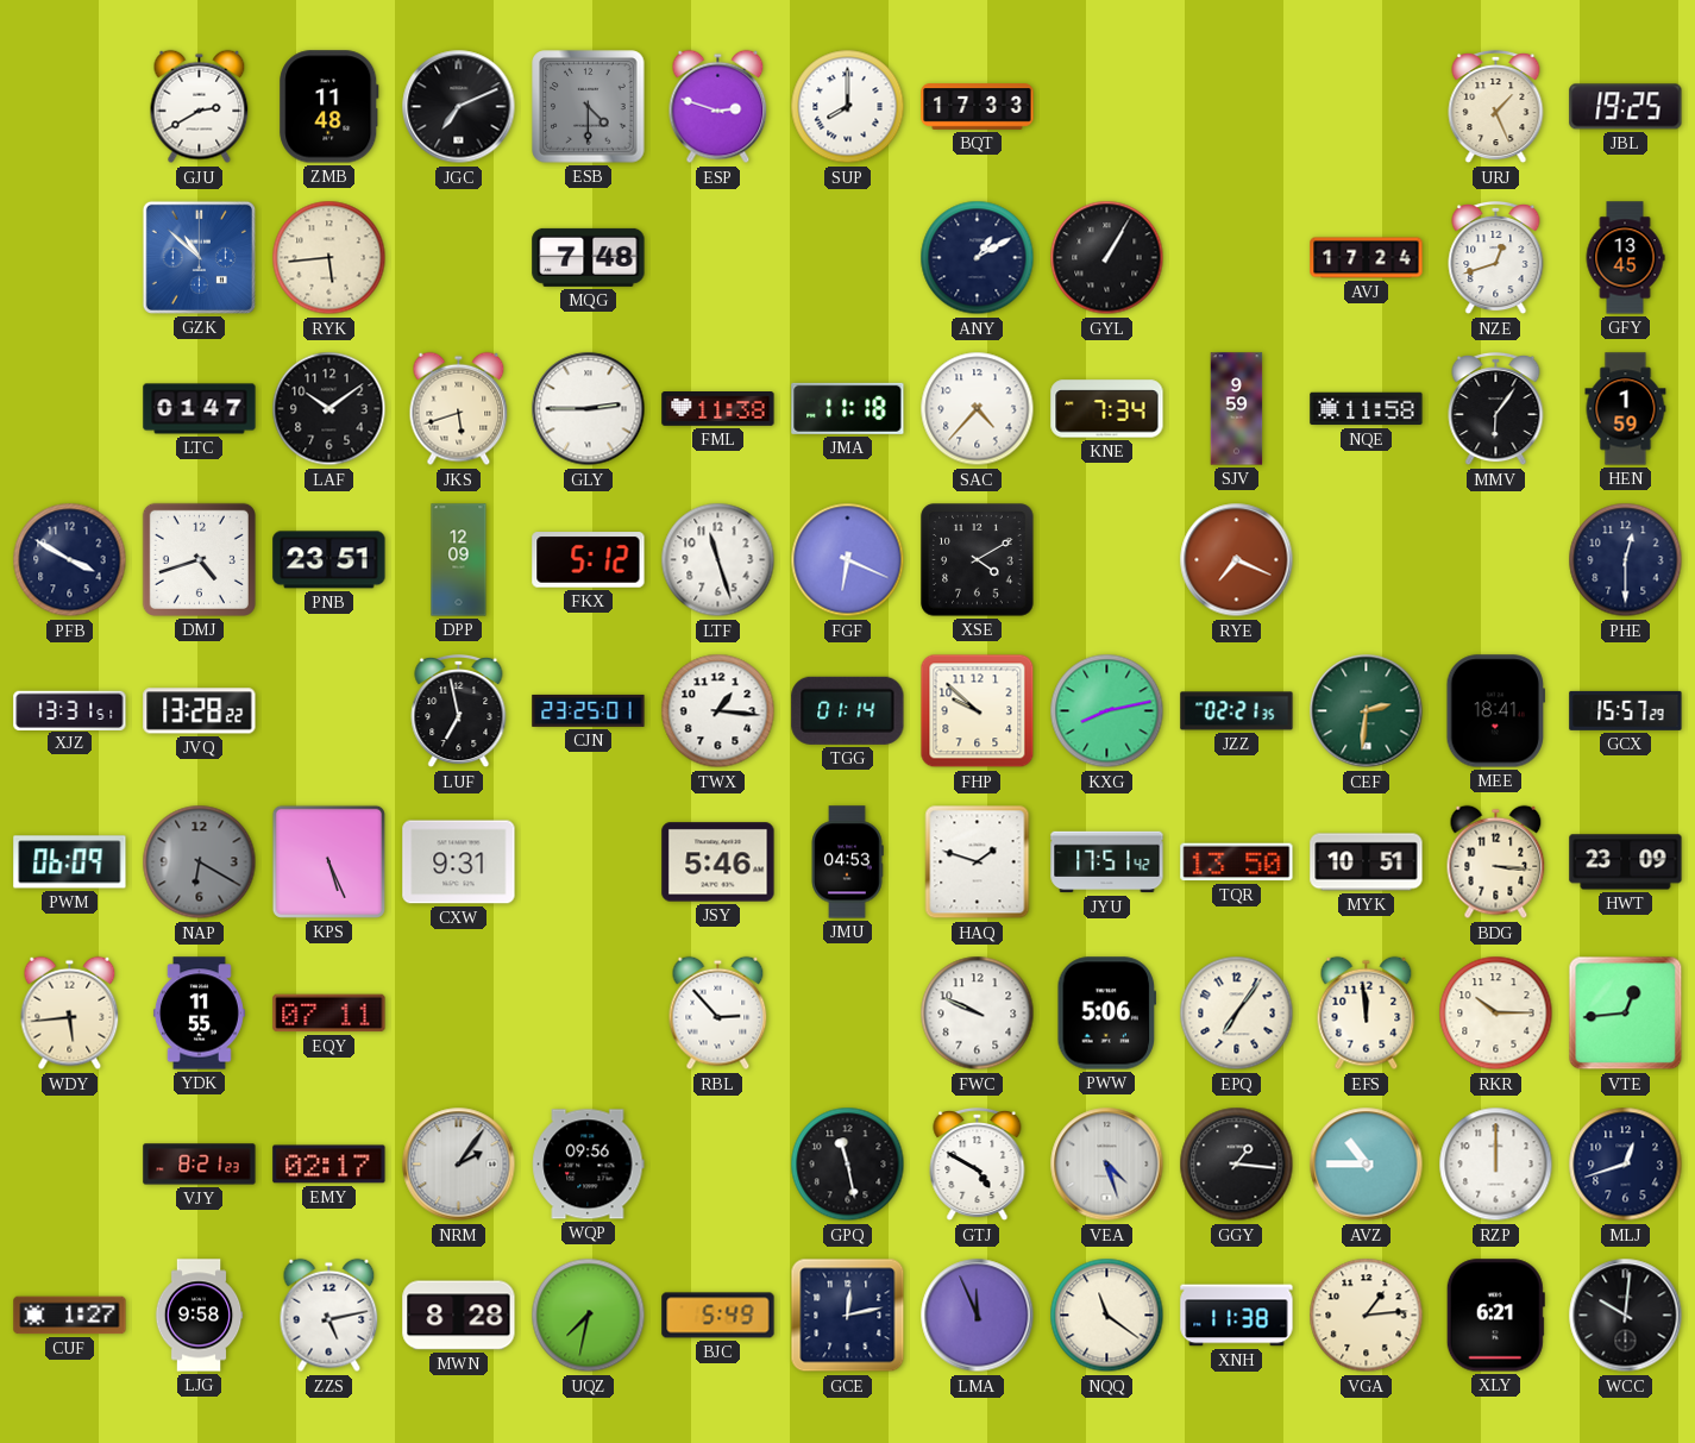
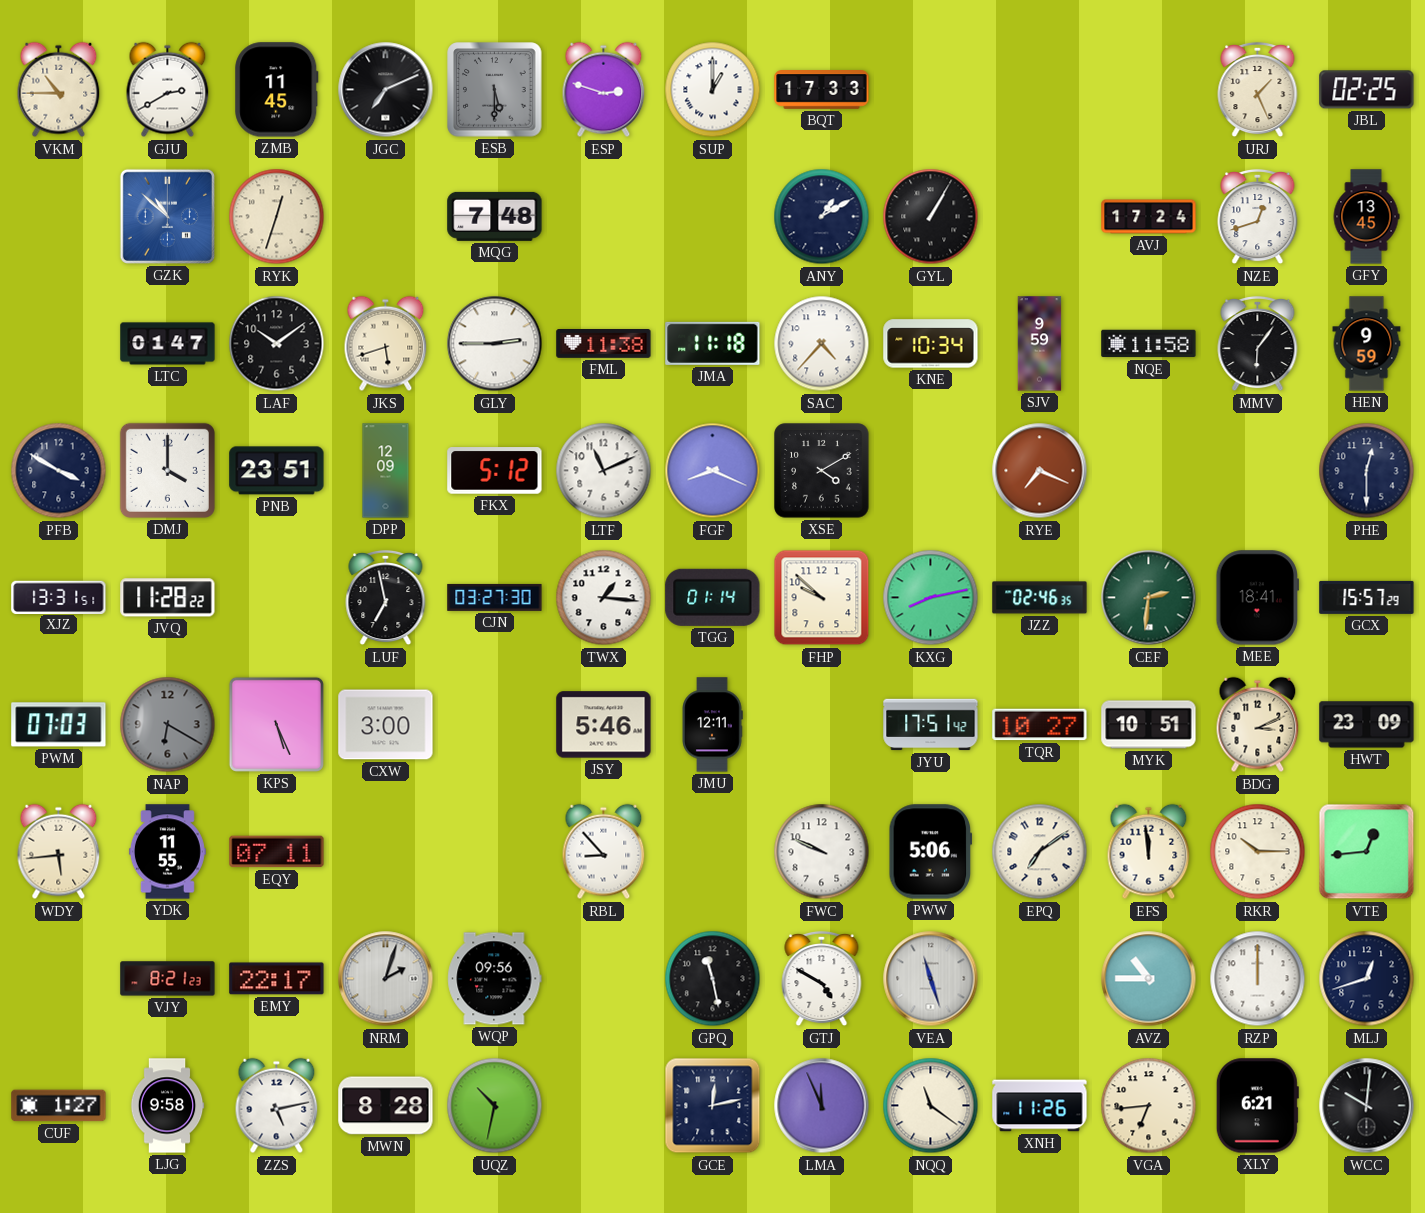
VKM: none -> 10:45
ZMB: 11:48 -> 11:45
ESB: 4:30 -> 5:30
SUP: 8:00 -> 1:00
JBL: 19:25 -> 02:25
RYK: 5:44 -> 12:33
KNE: 7:34 -> 10:34
HEN: 1:59 -> 9:59
DMJ: 4:42 -> 4:00
LTF: 11:27 -> 11:11
FGF: 6:19 -> 8:19
JVQ: 13:28 -> 11:28
CJN: 23:25 -> 03:27
JZZ: 02:21 -> 02:46
PWM: 06:09 -> 07:03
CXW: 9:31 -> 3:00
JMU: 04:53 -> 12:11
HAQ: 1:48 -> none
TQR: 13:50 -> 10:27
BDG: 3:16 -> 3:11
RBL: 2:53 -> 8:53
EPQ: 7:06 -> 7:09
EMY: 02:17 -> 22:17
NRM: 2:06 -> 2:03
VEA: 4:27 -> 11:27
GGY: 1:16 -> none
UQZ: 7:32 -> 10:32
BJC: 5:49 -> none
XNH: 11:38 -> 11:26
VGA: 1:14 -> 6:44
